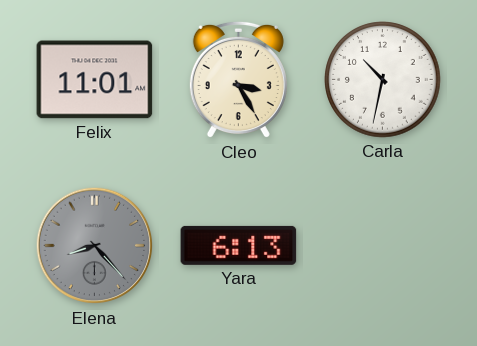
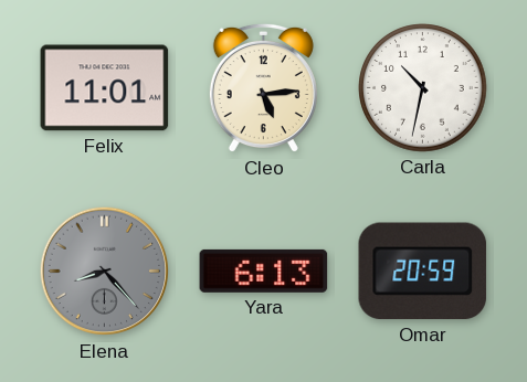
Cleo: 3:25 -> 5:14
Omar: none -> 20:59
